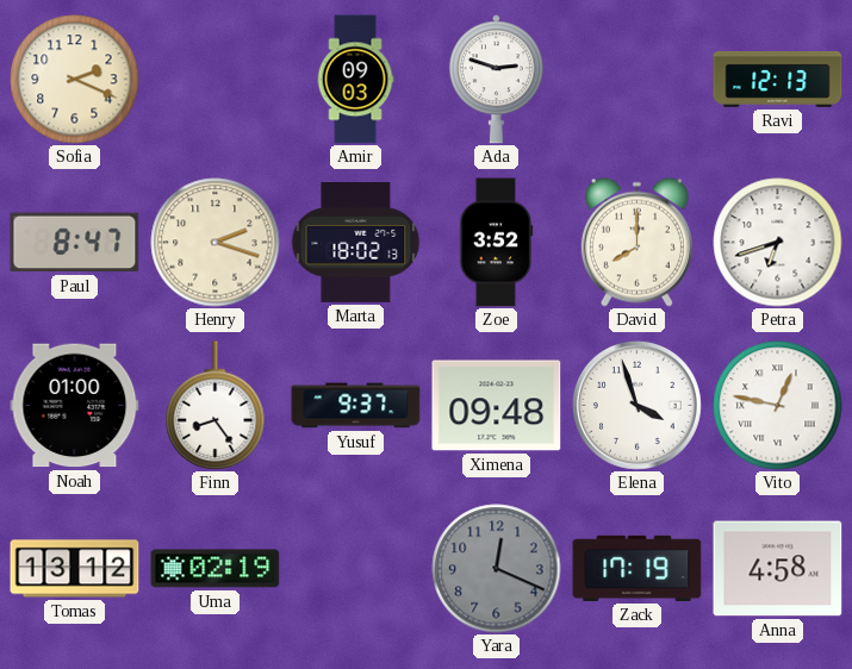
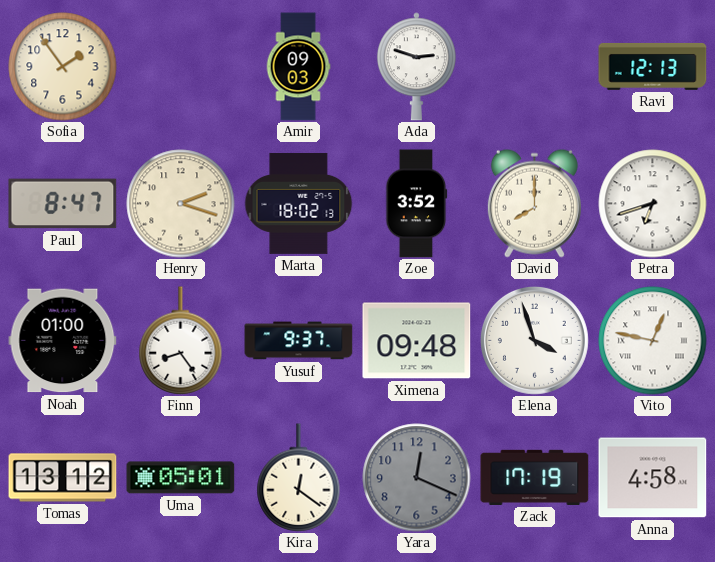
Sofia: 2:19 -> 1:54
Uma: 02:19 -> 05:01
Kira: none -> 12:21
